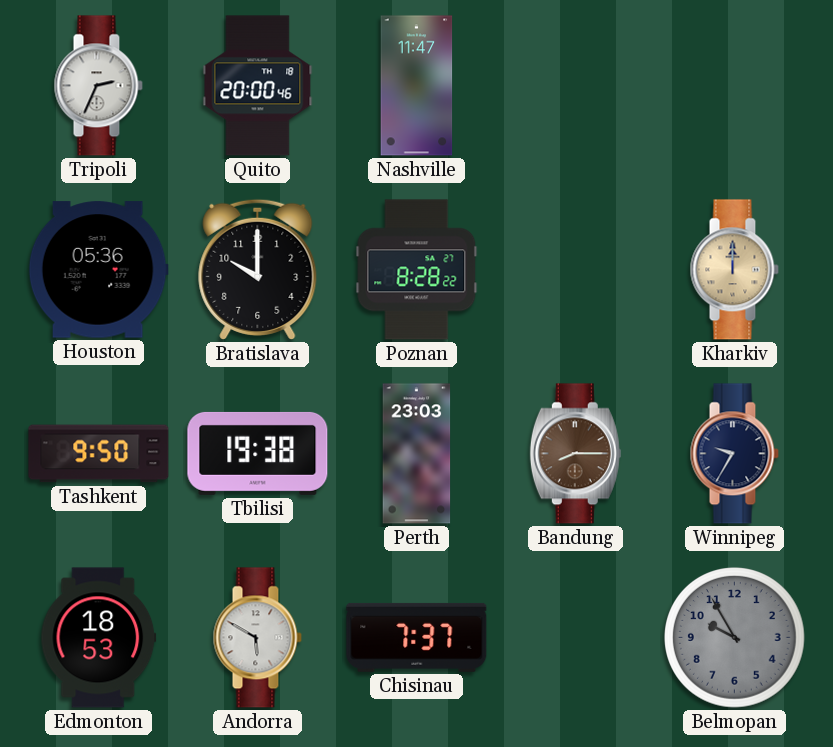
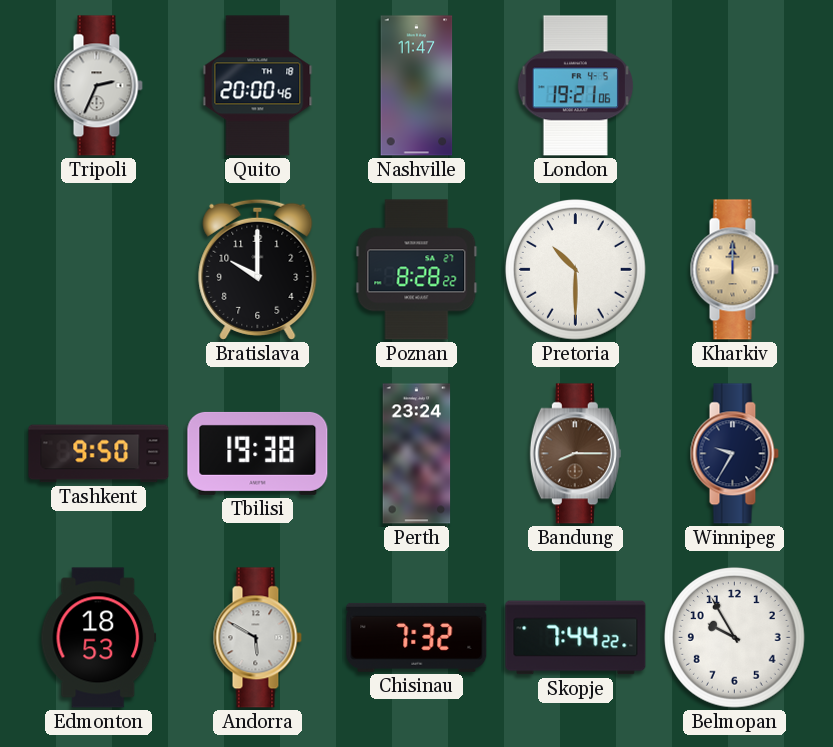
London: none -> 19:21
Houston: 05:36 -> none
Pretoria: none -> 10:30
Perth: 23:03 -> 23:24
Chisinau: 7:37 -> 7:32
Skopje: none -> 7:44
Belmopan dial: grey -> white
